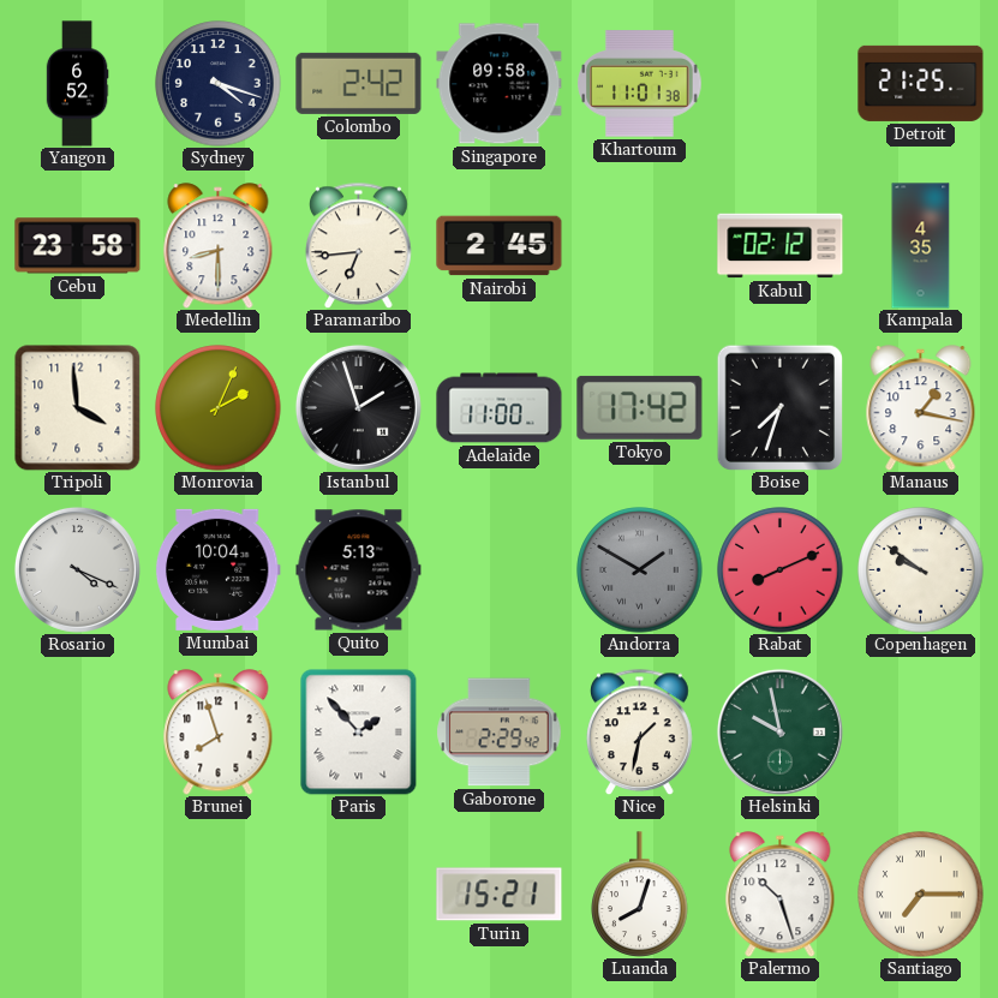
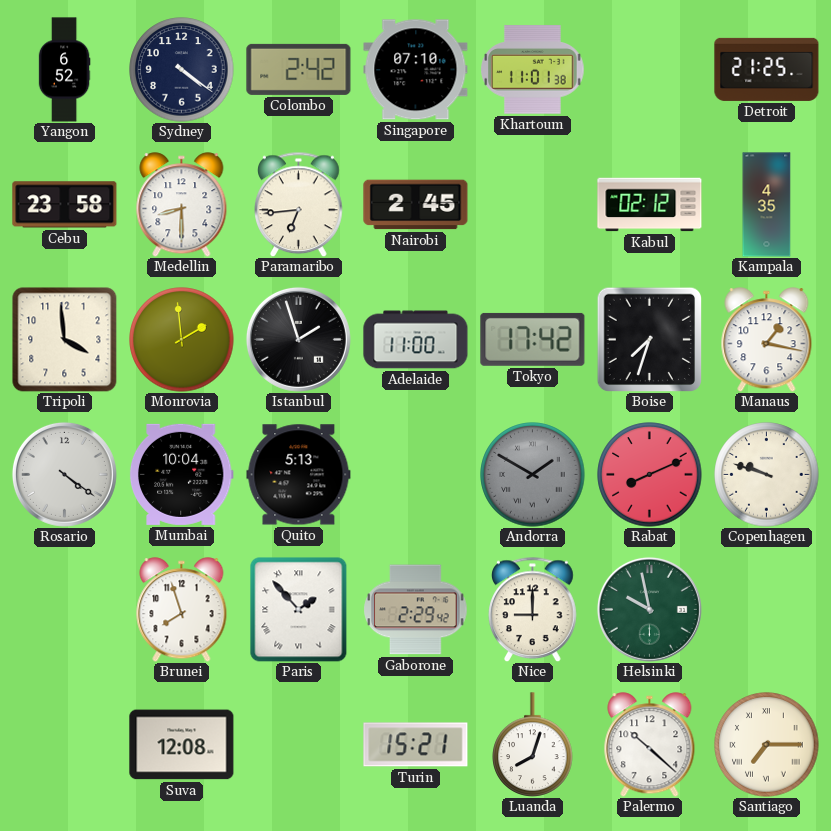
Sydney: 4:18 -> 4:21
Singapore: 09:58 -> 07:10
Monrovia: 2:04 -> 1:59
Rosario: 4:19 -> 4:21
Copenhagen: 9:51 -> 9:48
Nice: 1:32 -> 9:00
Suva: none -> 12:08
Palermo: 10:27 -> 10:22
